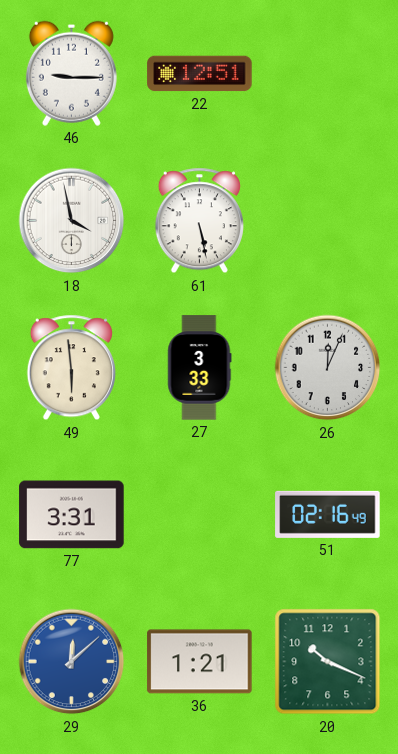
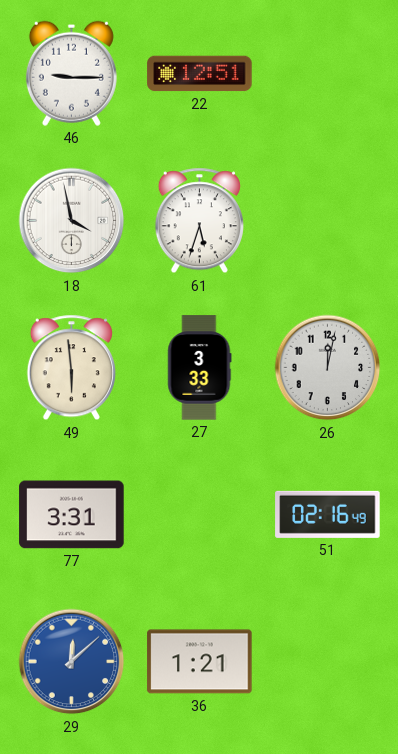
61: 5:28 -> 5:33
26: 12:04 -> 12:02
20: 10:19 -> none
